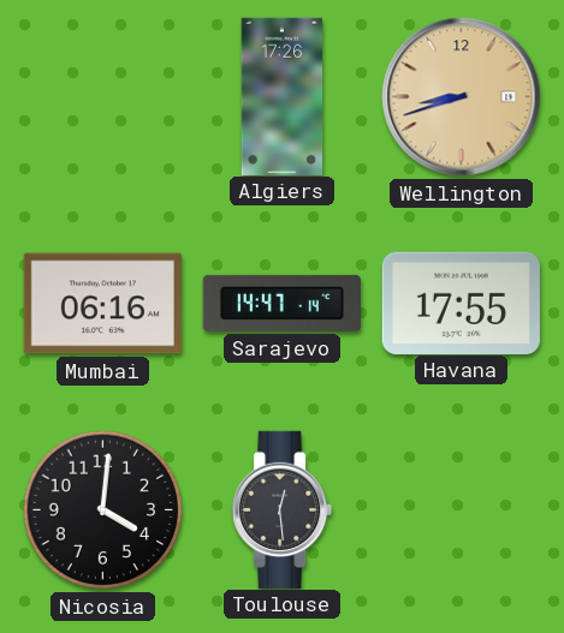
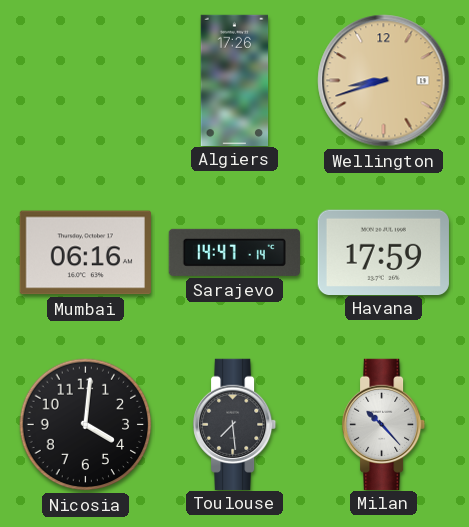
Havana: 17:55 -> 17:59
Toulouse: 12:29 -> 7:29
Milan: none -> 10:23
